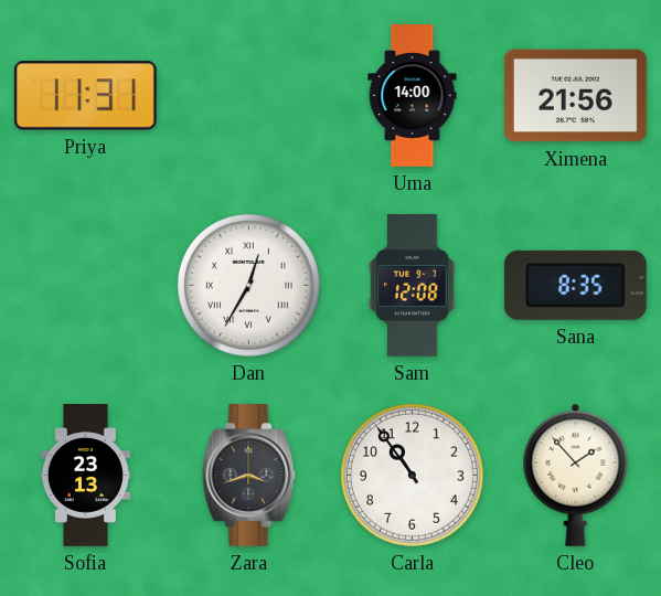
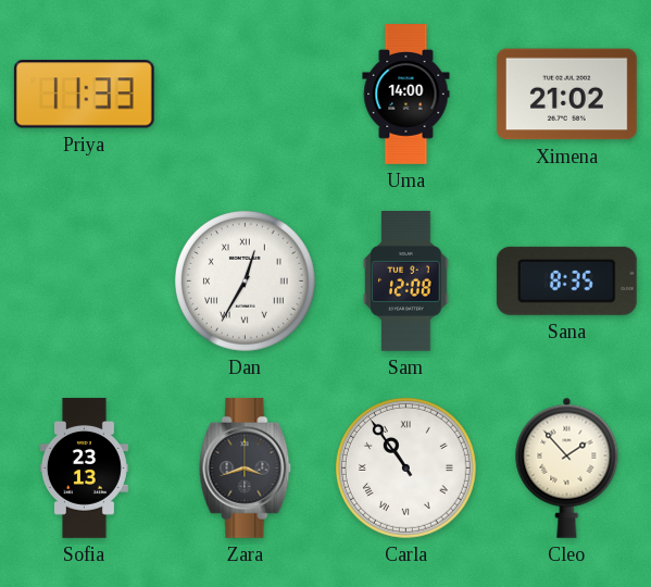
Priya: 11:31 -> 11:33
Ximena: 21:56 -> 21:02
Carla numerals: Arabic -> Roman
